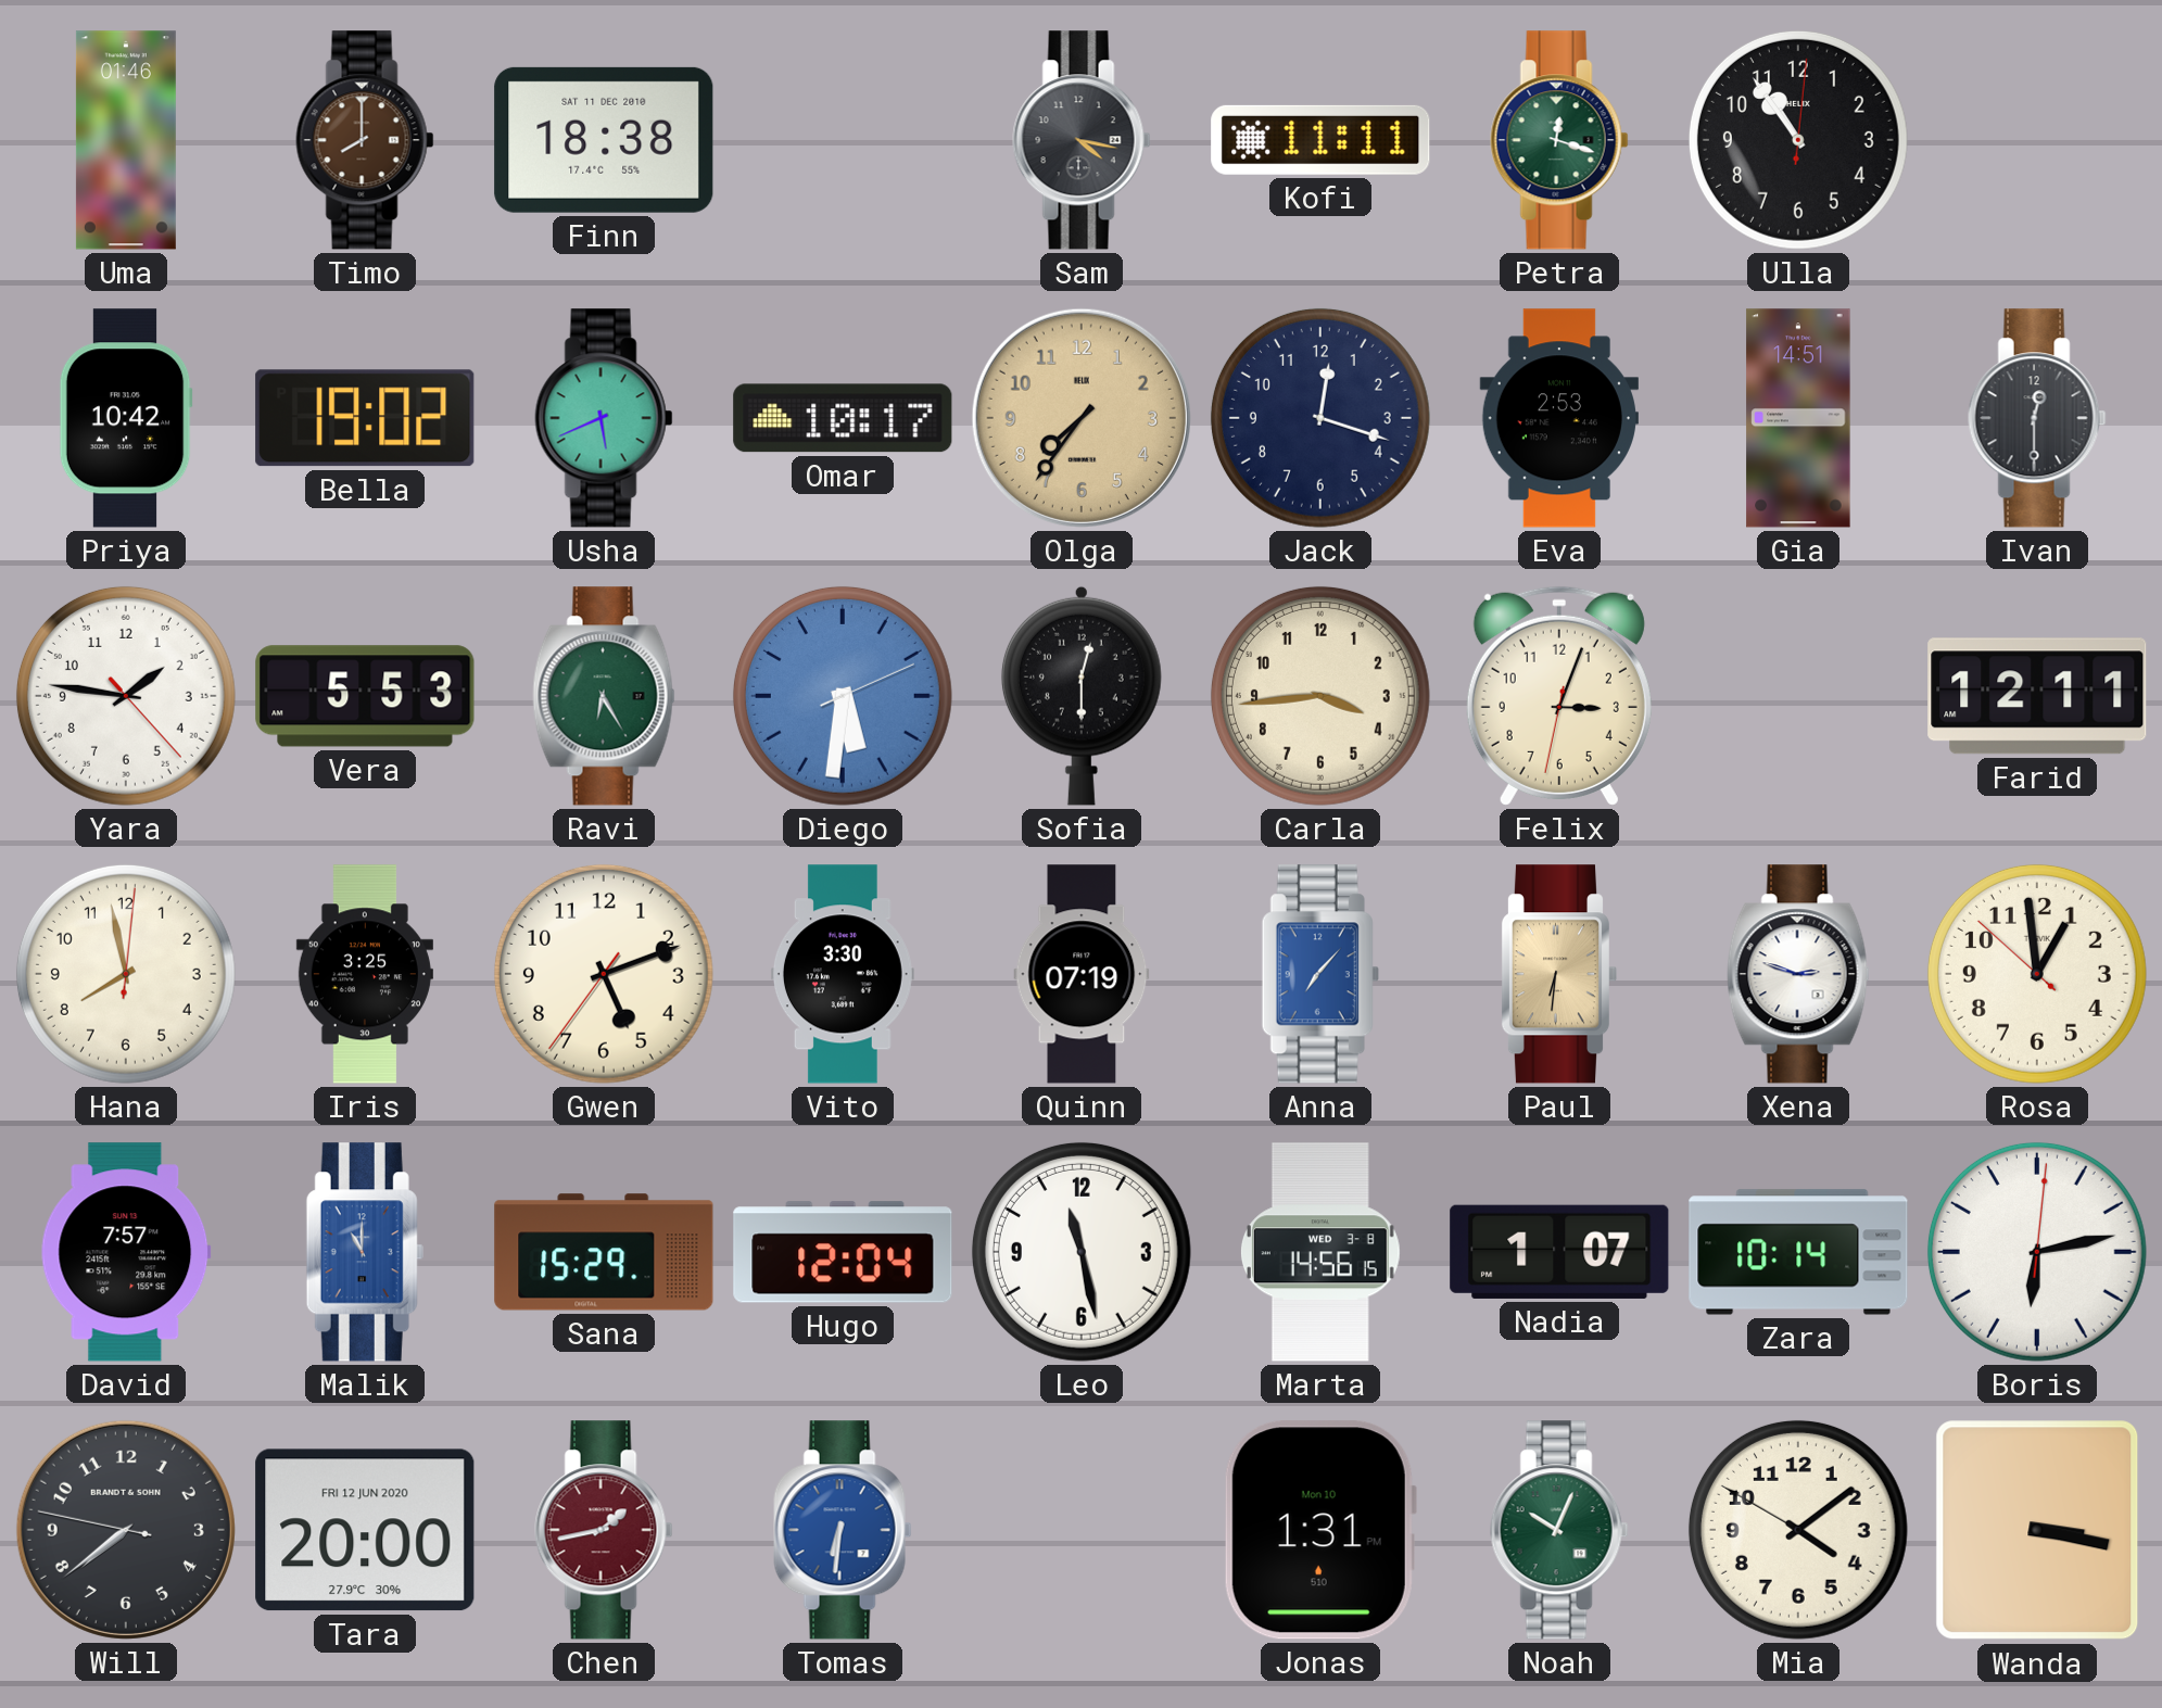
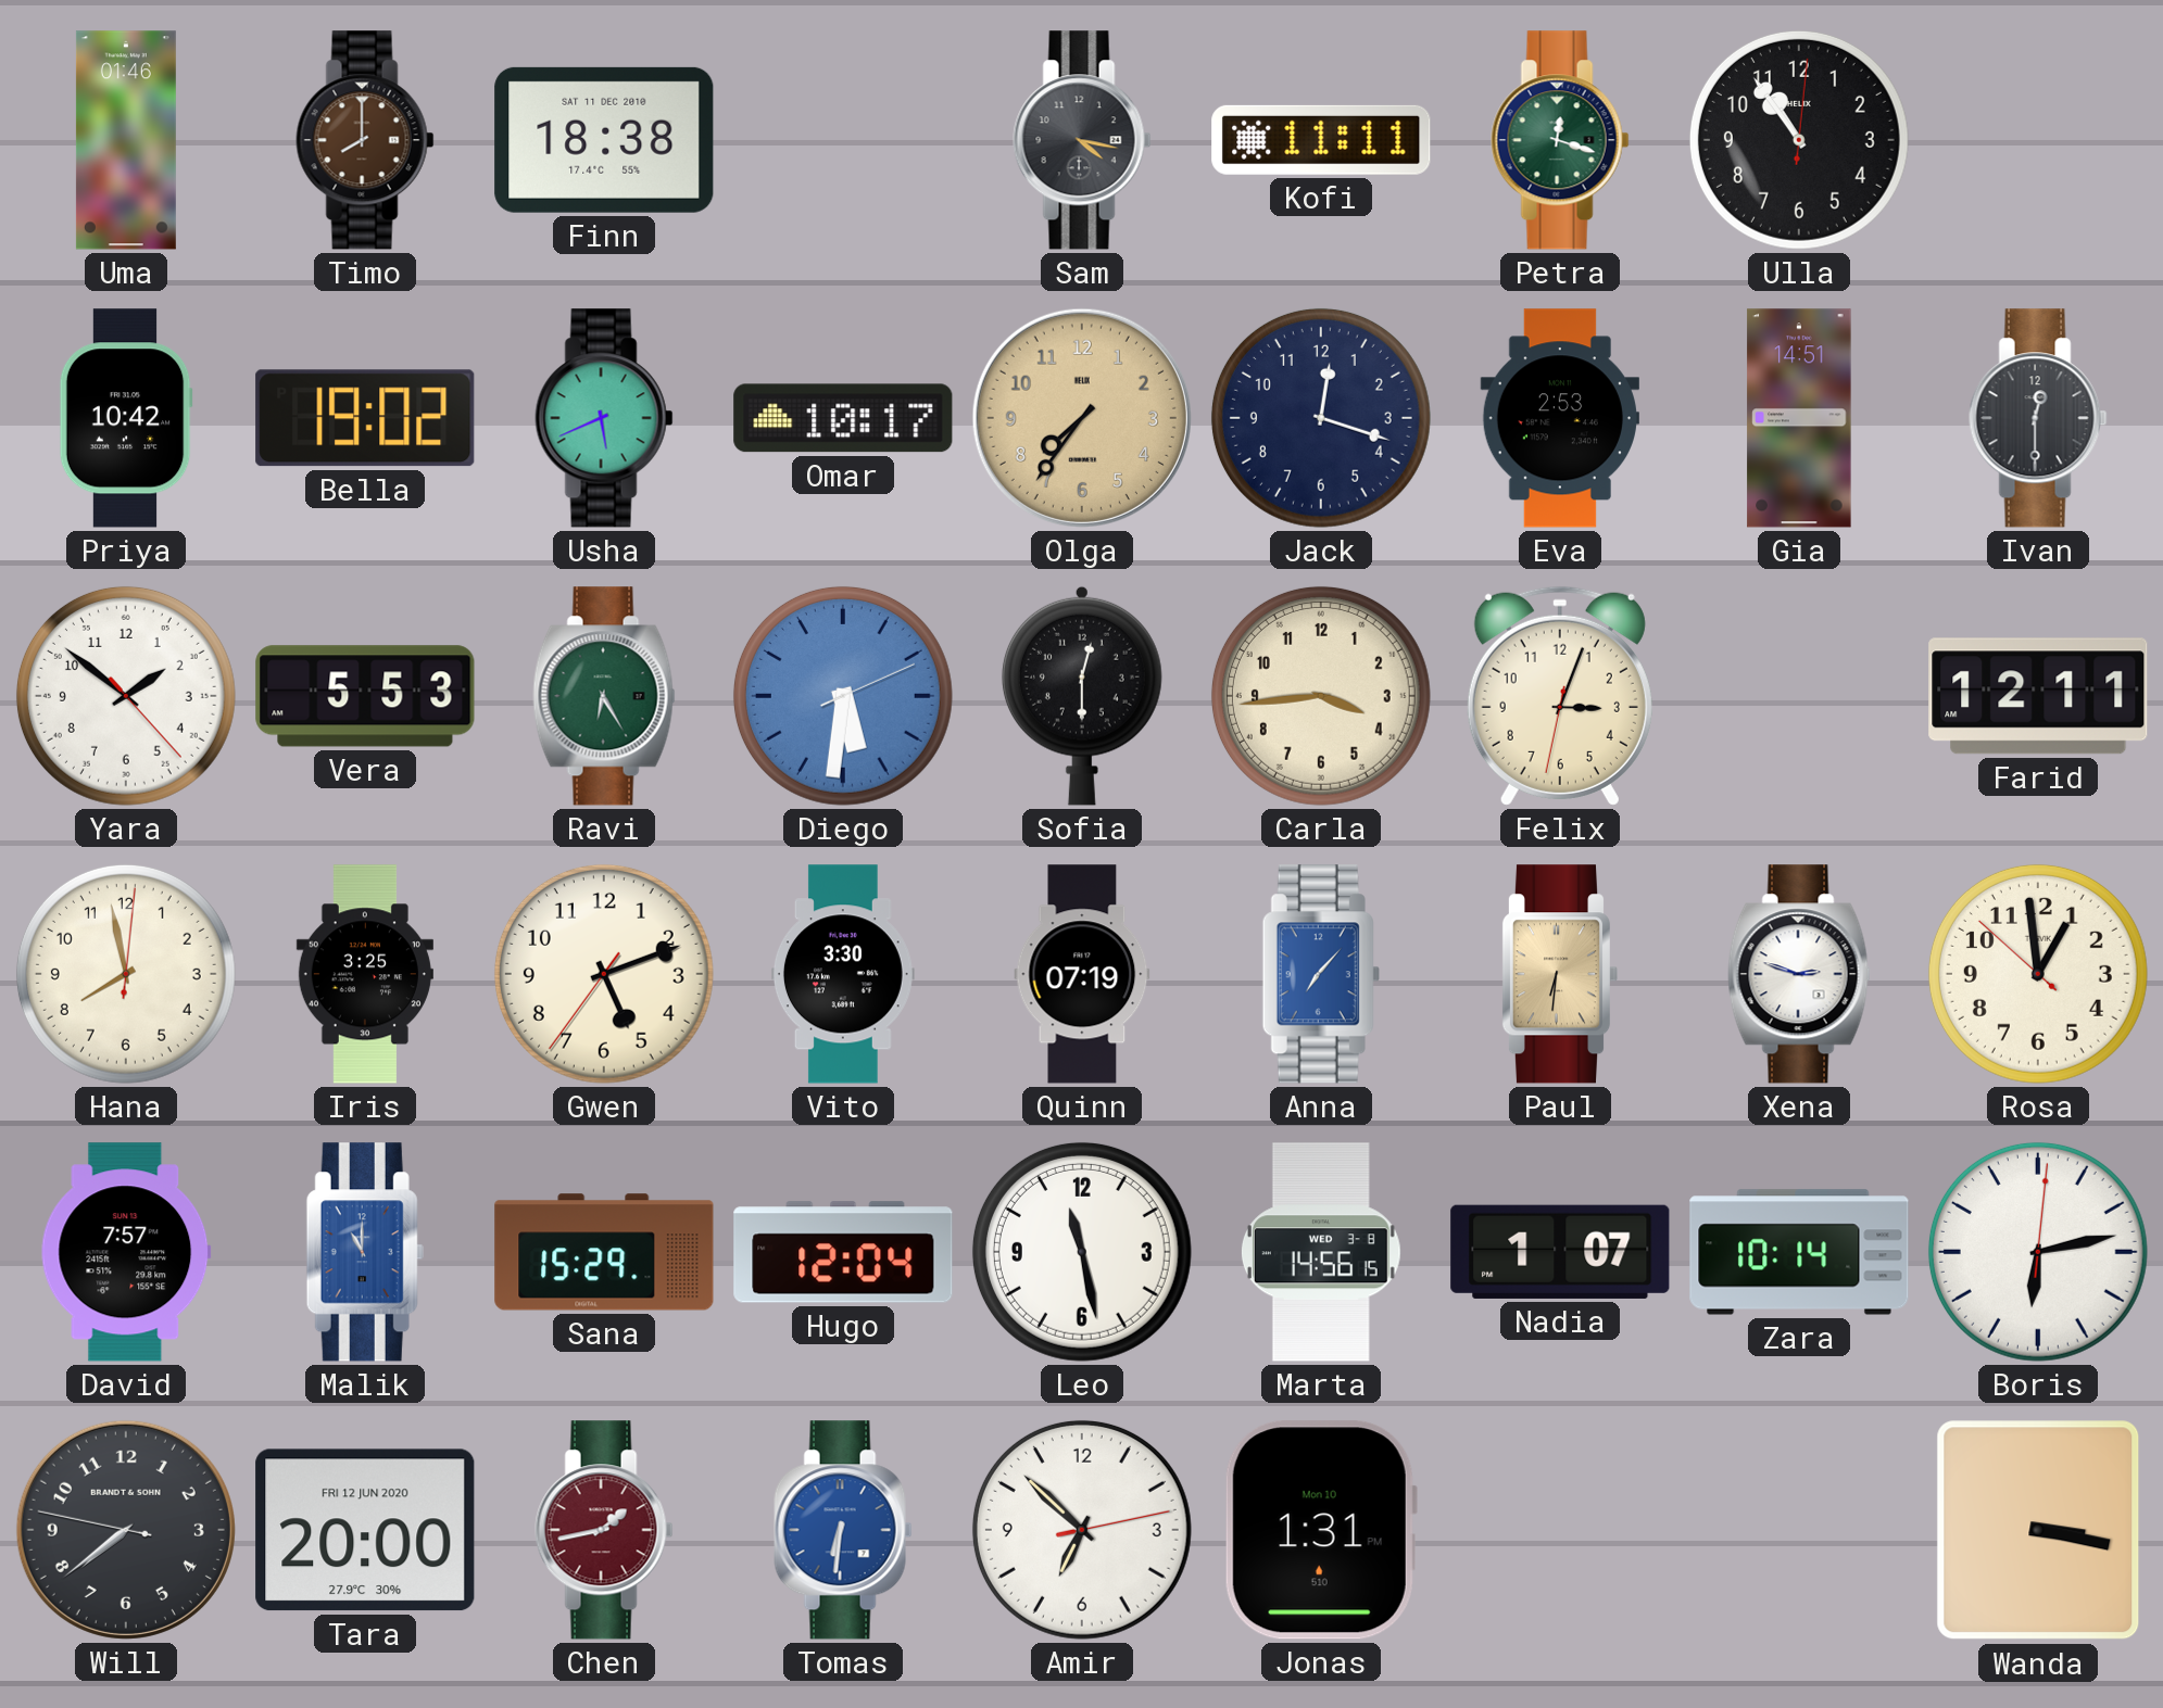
Yara: 1:46 -> 1:51
Amir: none -> 6:52
Noah: 10:04 -> none
Mia: 4:08 -> none
